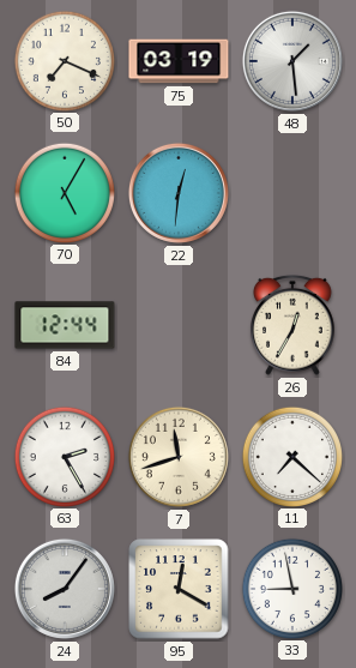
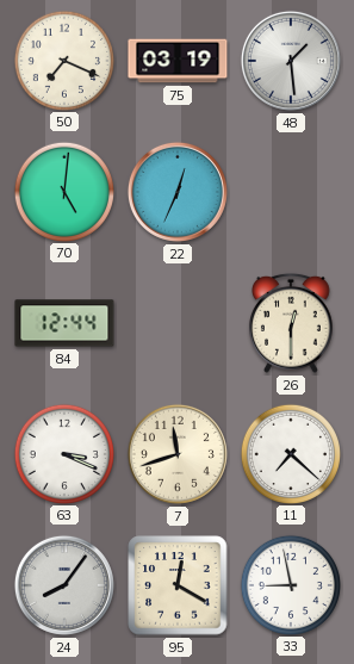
70: 5:05 -> 5:01
22: 12:31 -> 12:34
26: 12:35 -> 12:30
63: 2:25 -> 3:19
